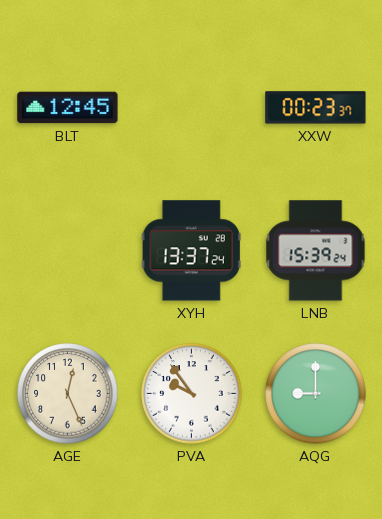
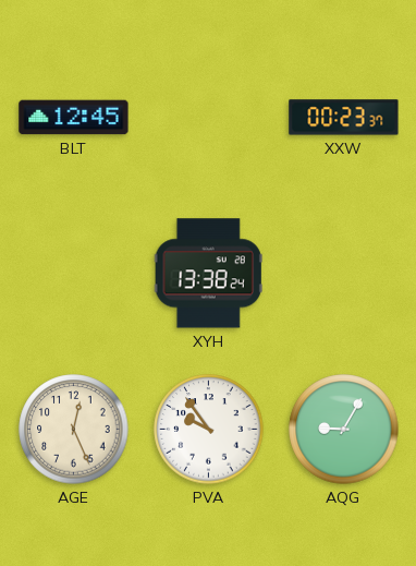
XYH: 13:37 -> 13:38
LNB: 15:39 -> none
AQG: 9:00 -> 9:05
